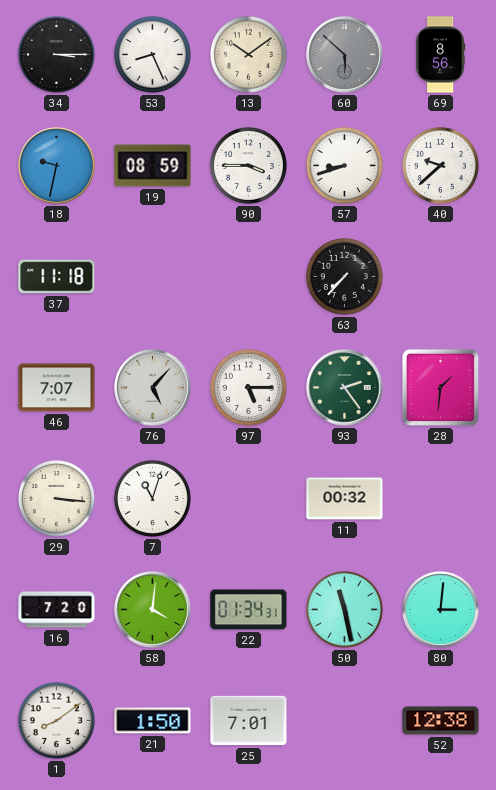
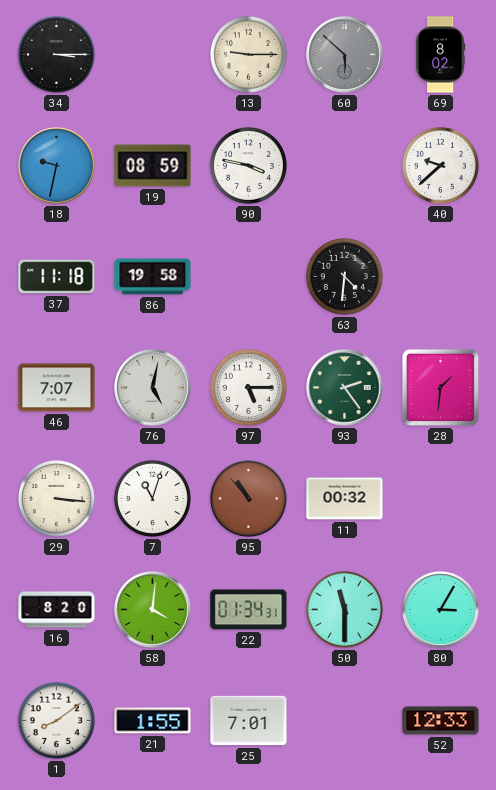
53: 8:26 -> none
13: 10:09 -> 9:15
69: 8:56 -> 8:02
90: 3:45 -> 3:47
57: 8:42 -> none
86: none -> 19:58
63: 7:37 -> 4:31
76: 5:07 -> 5:02
95: none -> 10:53
16: 7:20 -> 8:20
50: 11:28 -> 11:30
80: 3:01 -> 3:05
21: 1:50 -> 1:55
52: 12:38 -> 12:33
